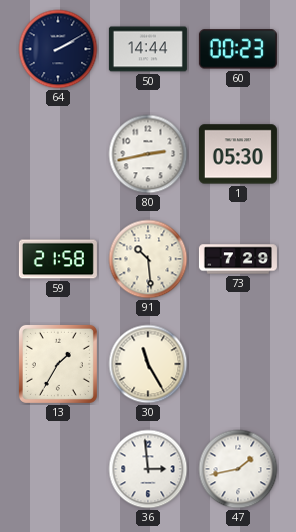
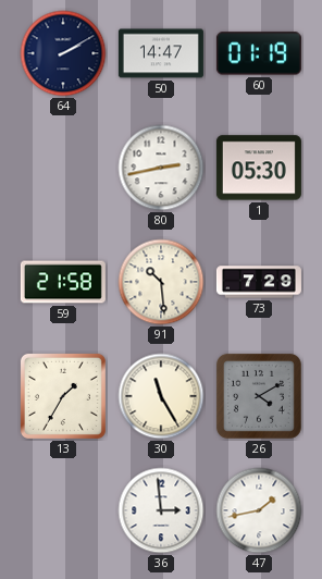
50: 14:44 -> 14:47
60: 00:23 -> 01:19
26: none -> 4:10
